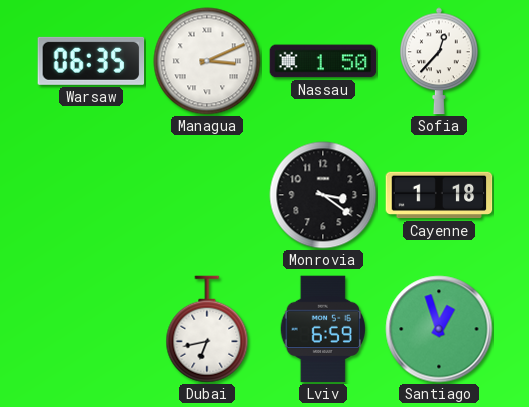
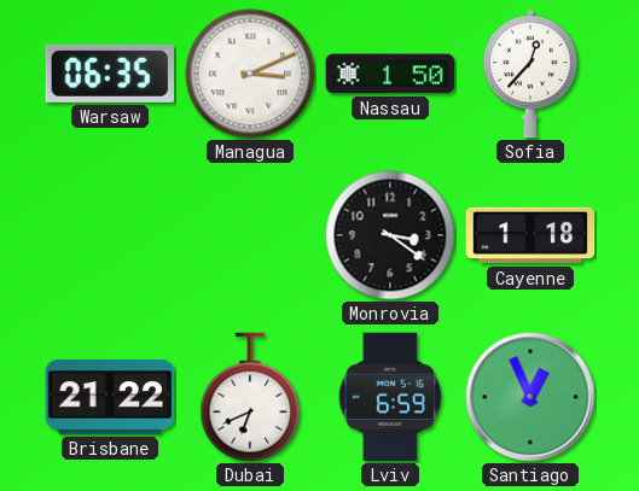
Brisbane: none -> 21:22
Dubai: 6:43 -> 6:41
Santiago: 12:57 -> 12:56
